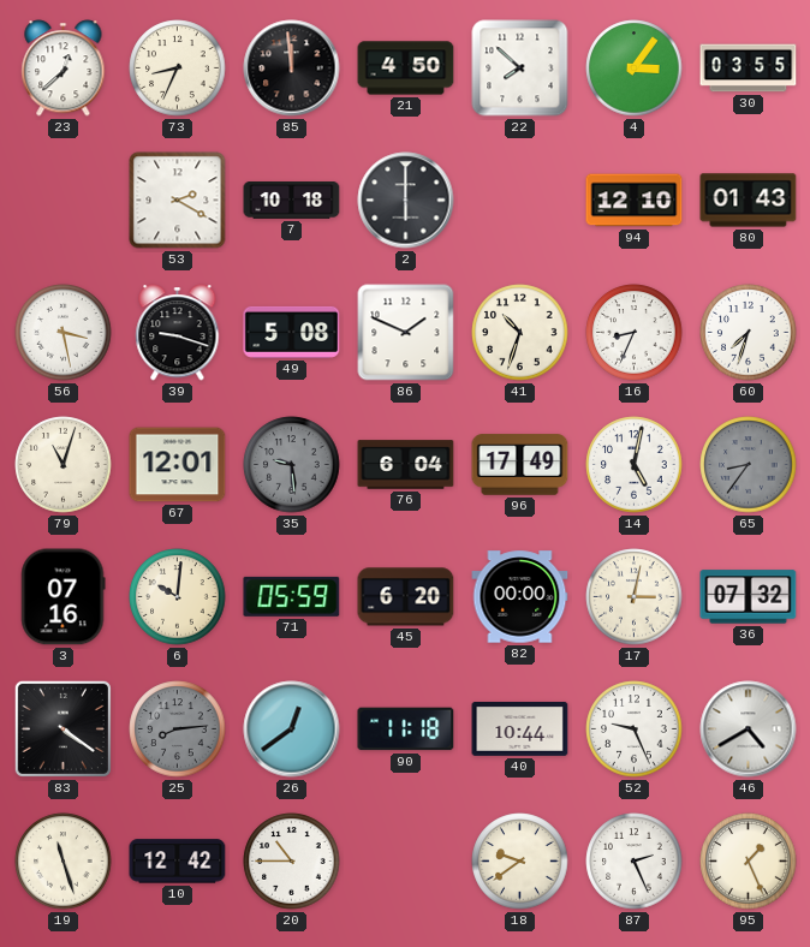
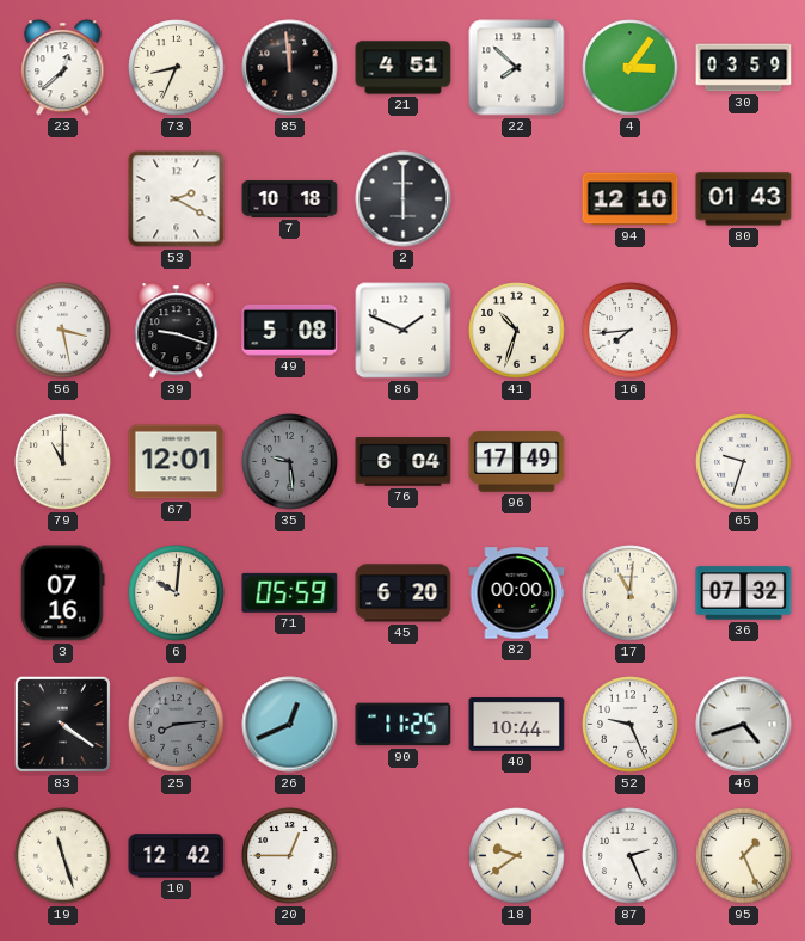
21: 4:50 -> 4:51
30: 03:55 -> 03:59
16: 8:34 -> 7:44
60: 7:33 -> none
79: 11:03 -> 11:00
14: 5:02 -> none
65: 8:36 -> 9:33
65 dial: grey -> white
17: 3:02 -> 11:01
26: 12:39 -> 12:41
90: 11:18 -> 11:25
46: 4:40 -> 4:42
20: 10:45 -> 12:45
